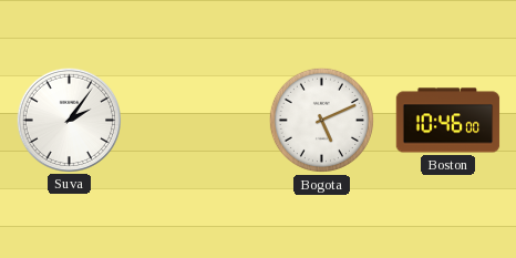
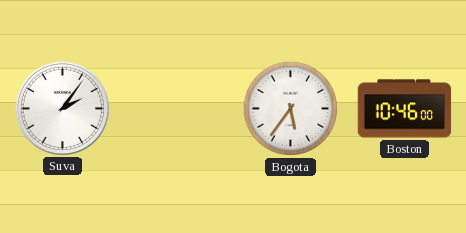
Bogota: 5:11 -> 5:36
